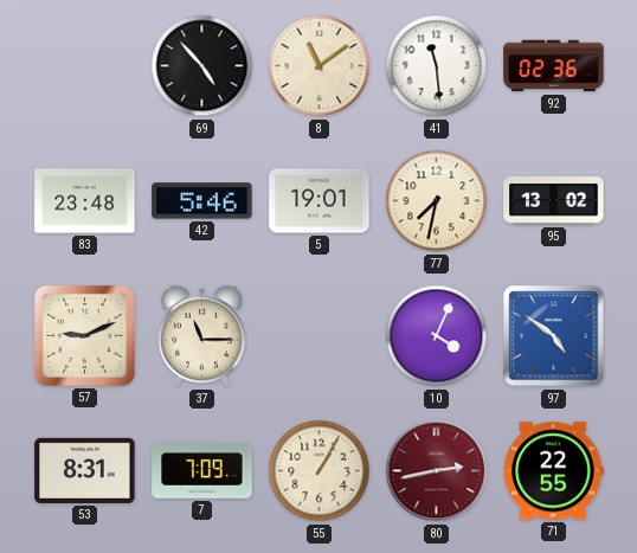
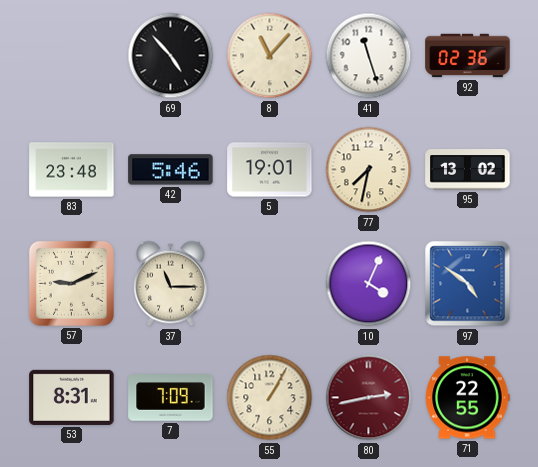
8: 11:09 -> 11:07
41: 11:29 -> 11:27
